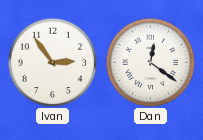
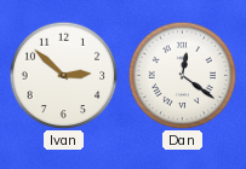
Ivan: 2:54 -> 2:52
